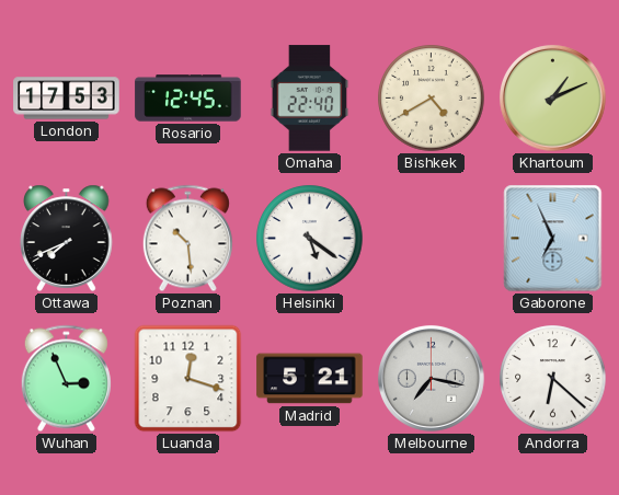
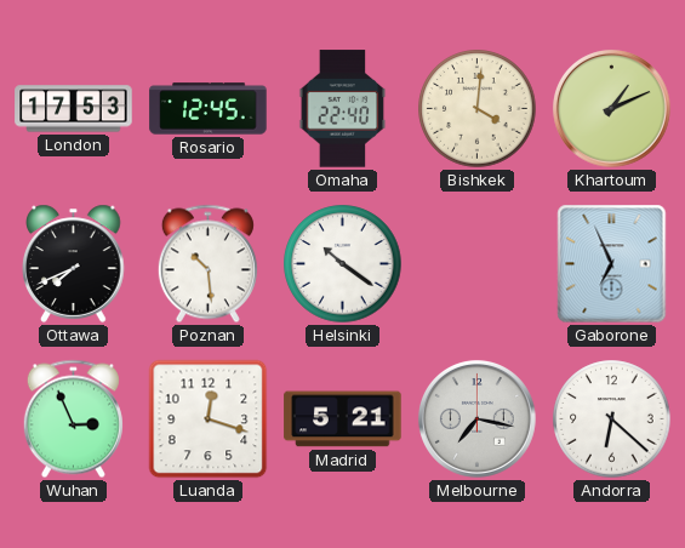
Bishkek: 4:40 -> 4:01
Helsinki: 5:21 -> 10:21
